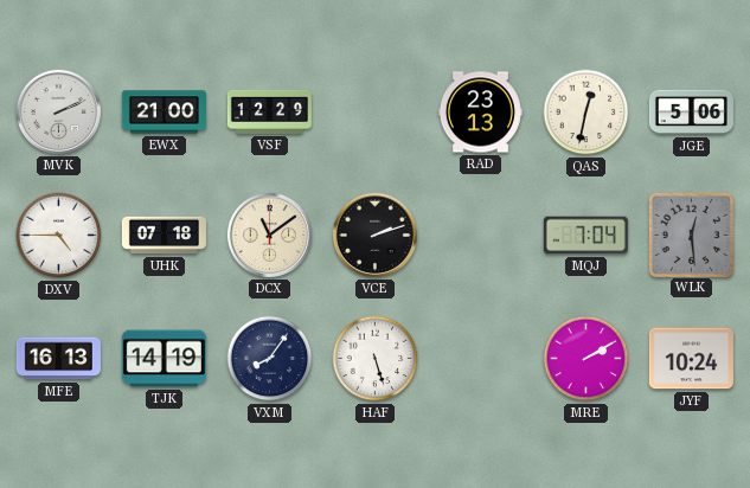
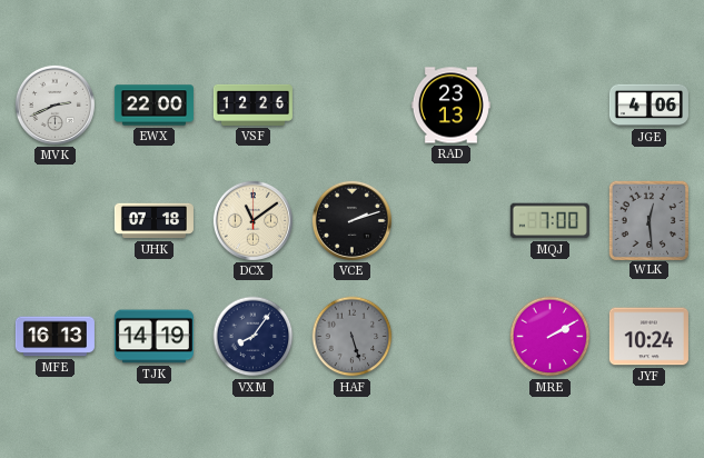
MVK: 2:11 -> 2:41
EWX: 21:00 -> 22:00
VSF: 12:29 -> 12:26
QAS: 12:32 -> none
JGE: 5:06 -> 4:06
DXV: 4:45 -> none
MQJ: 7:04 -> 7:00
HAF dial: white -> grey
